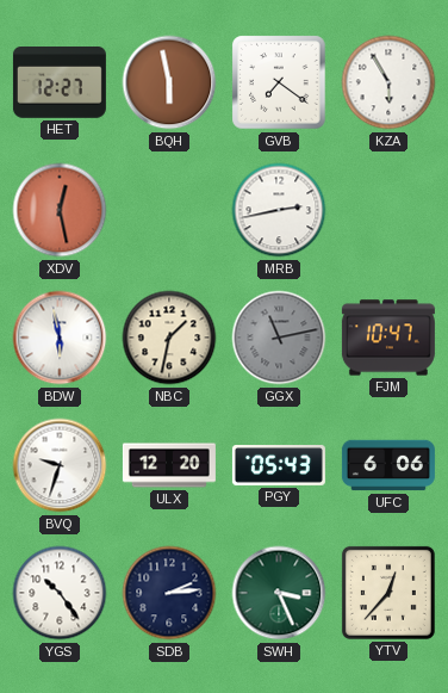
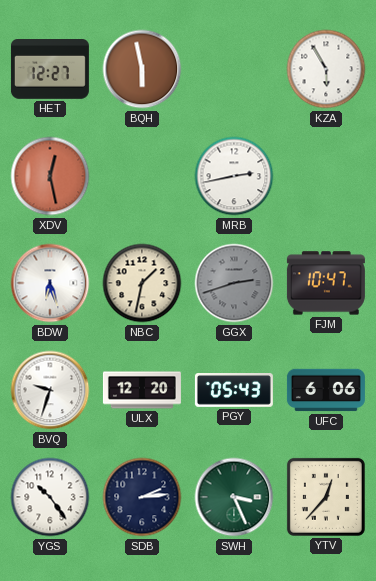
GVB: 7:21 -> none
BDW: 5:58 -> 6:27
GGX: 11:13 -> 2:42
